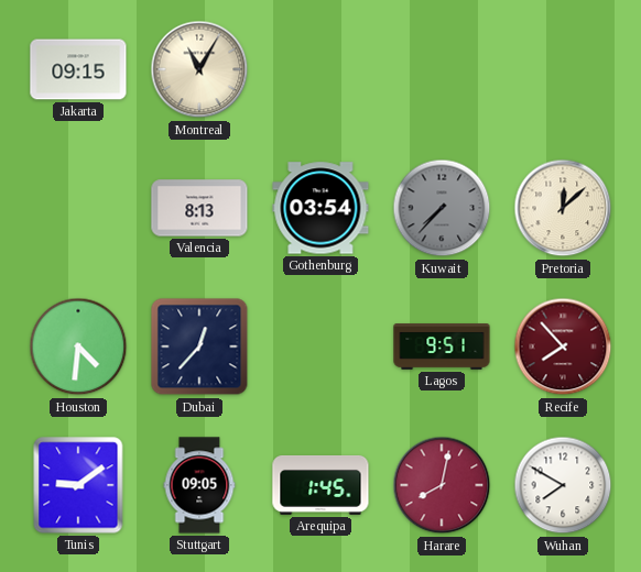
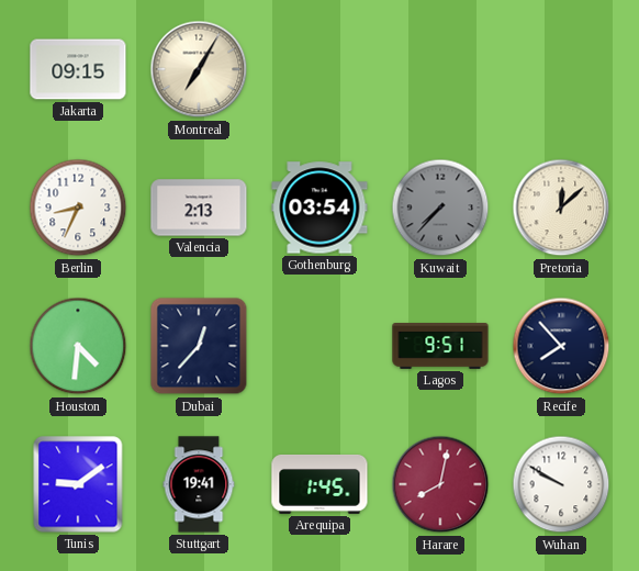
Montreal: 11:05 -> 7:05
Berlin: none -> 8:34
Valencia: 8:13 -> 2:13
Recife dial: burgundy -> navy
Stuttgart: 09:05 -> 19:41
Wuhan: 7:50 -> 9:50
